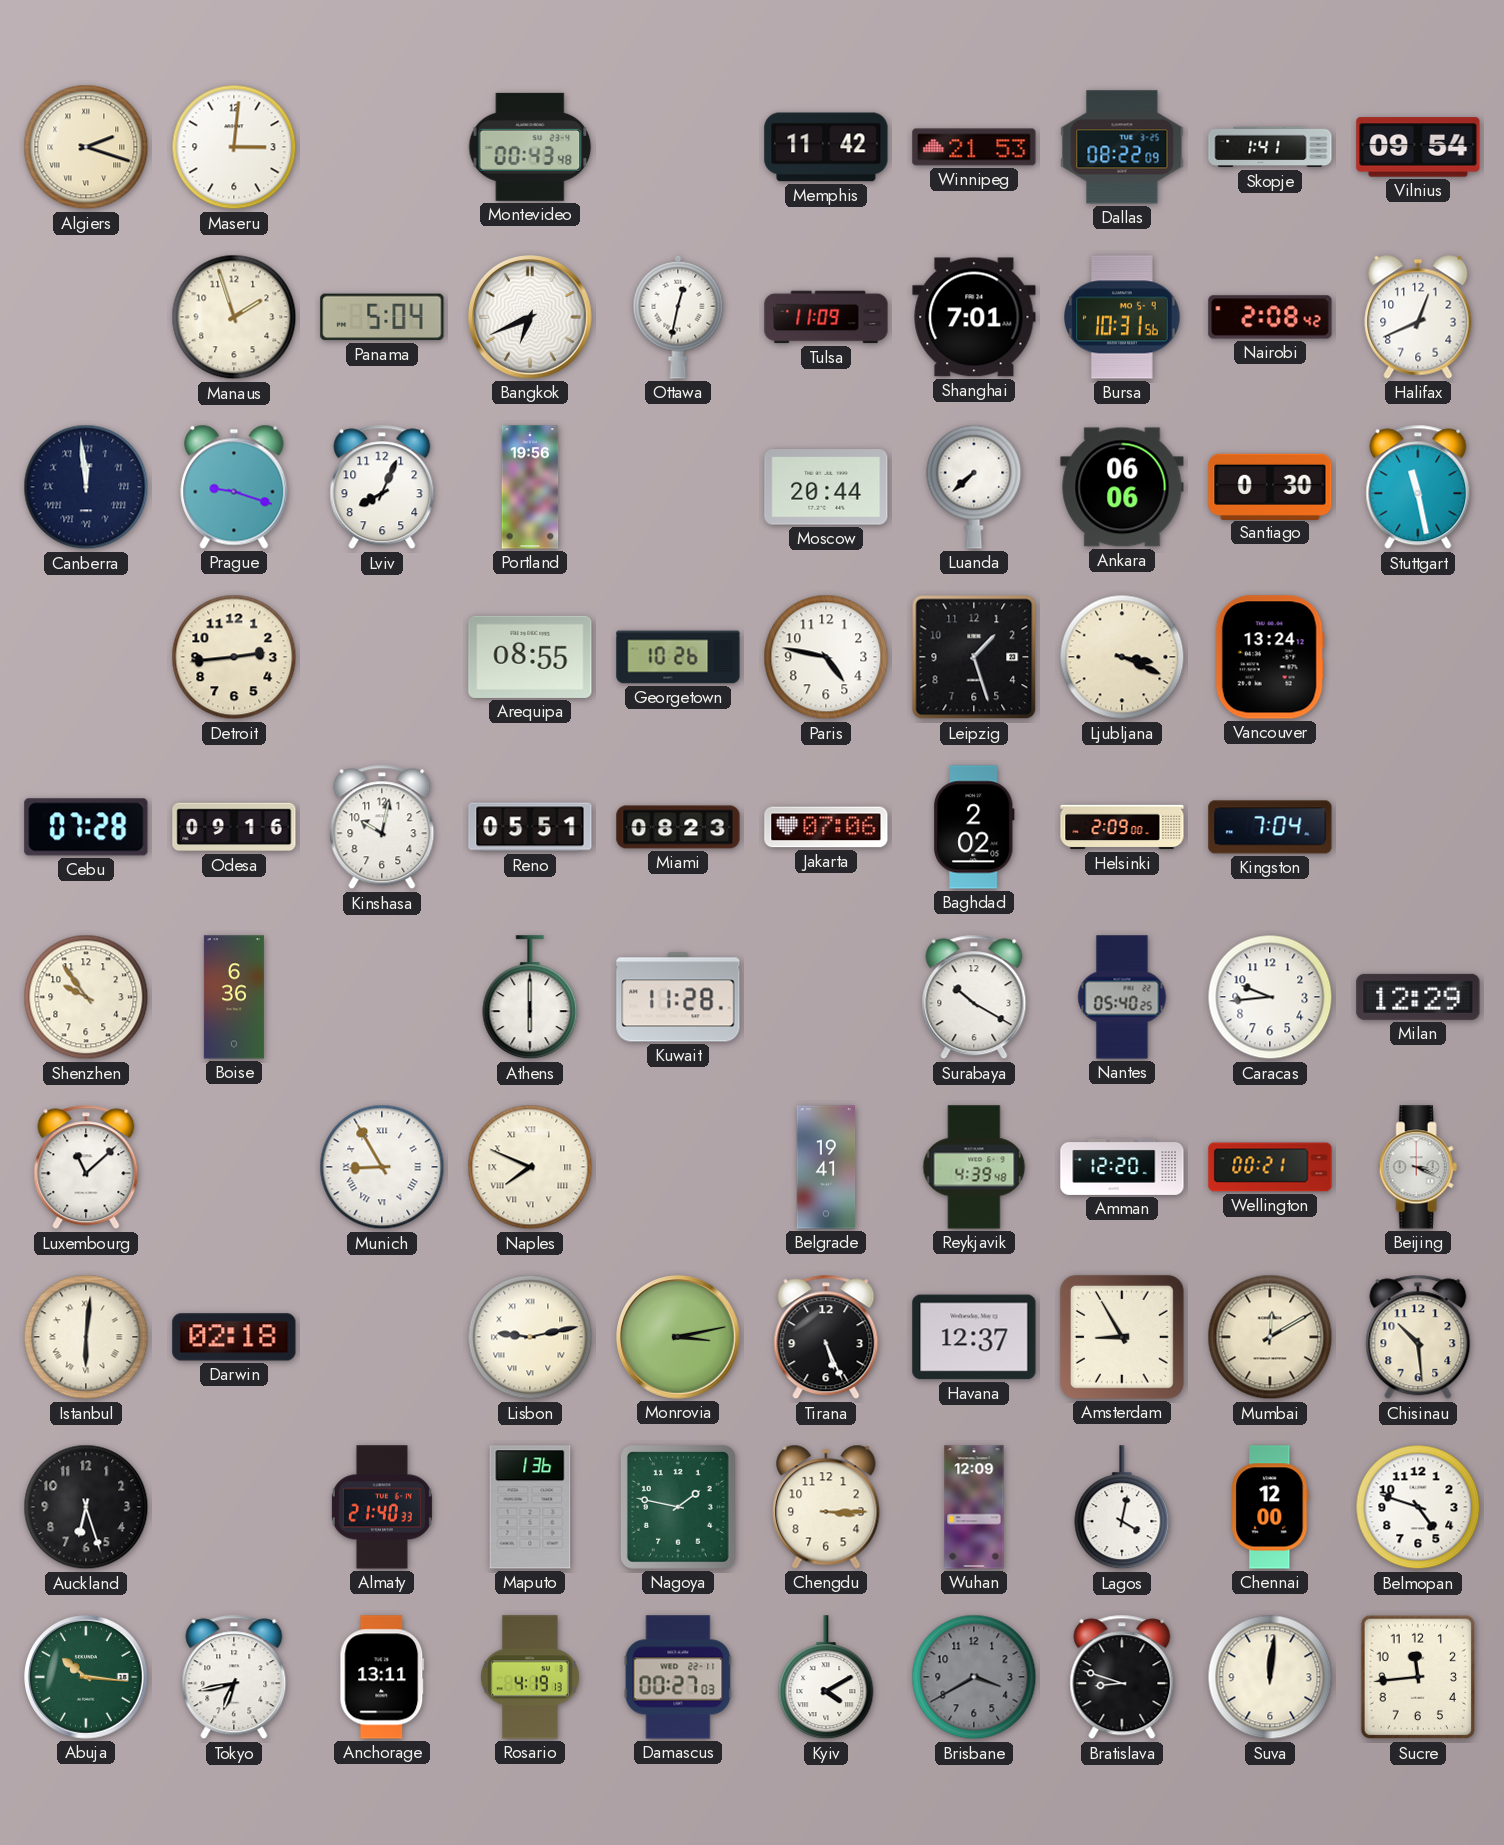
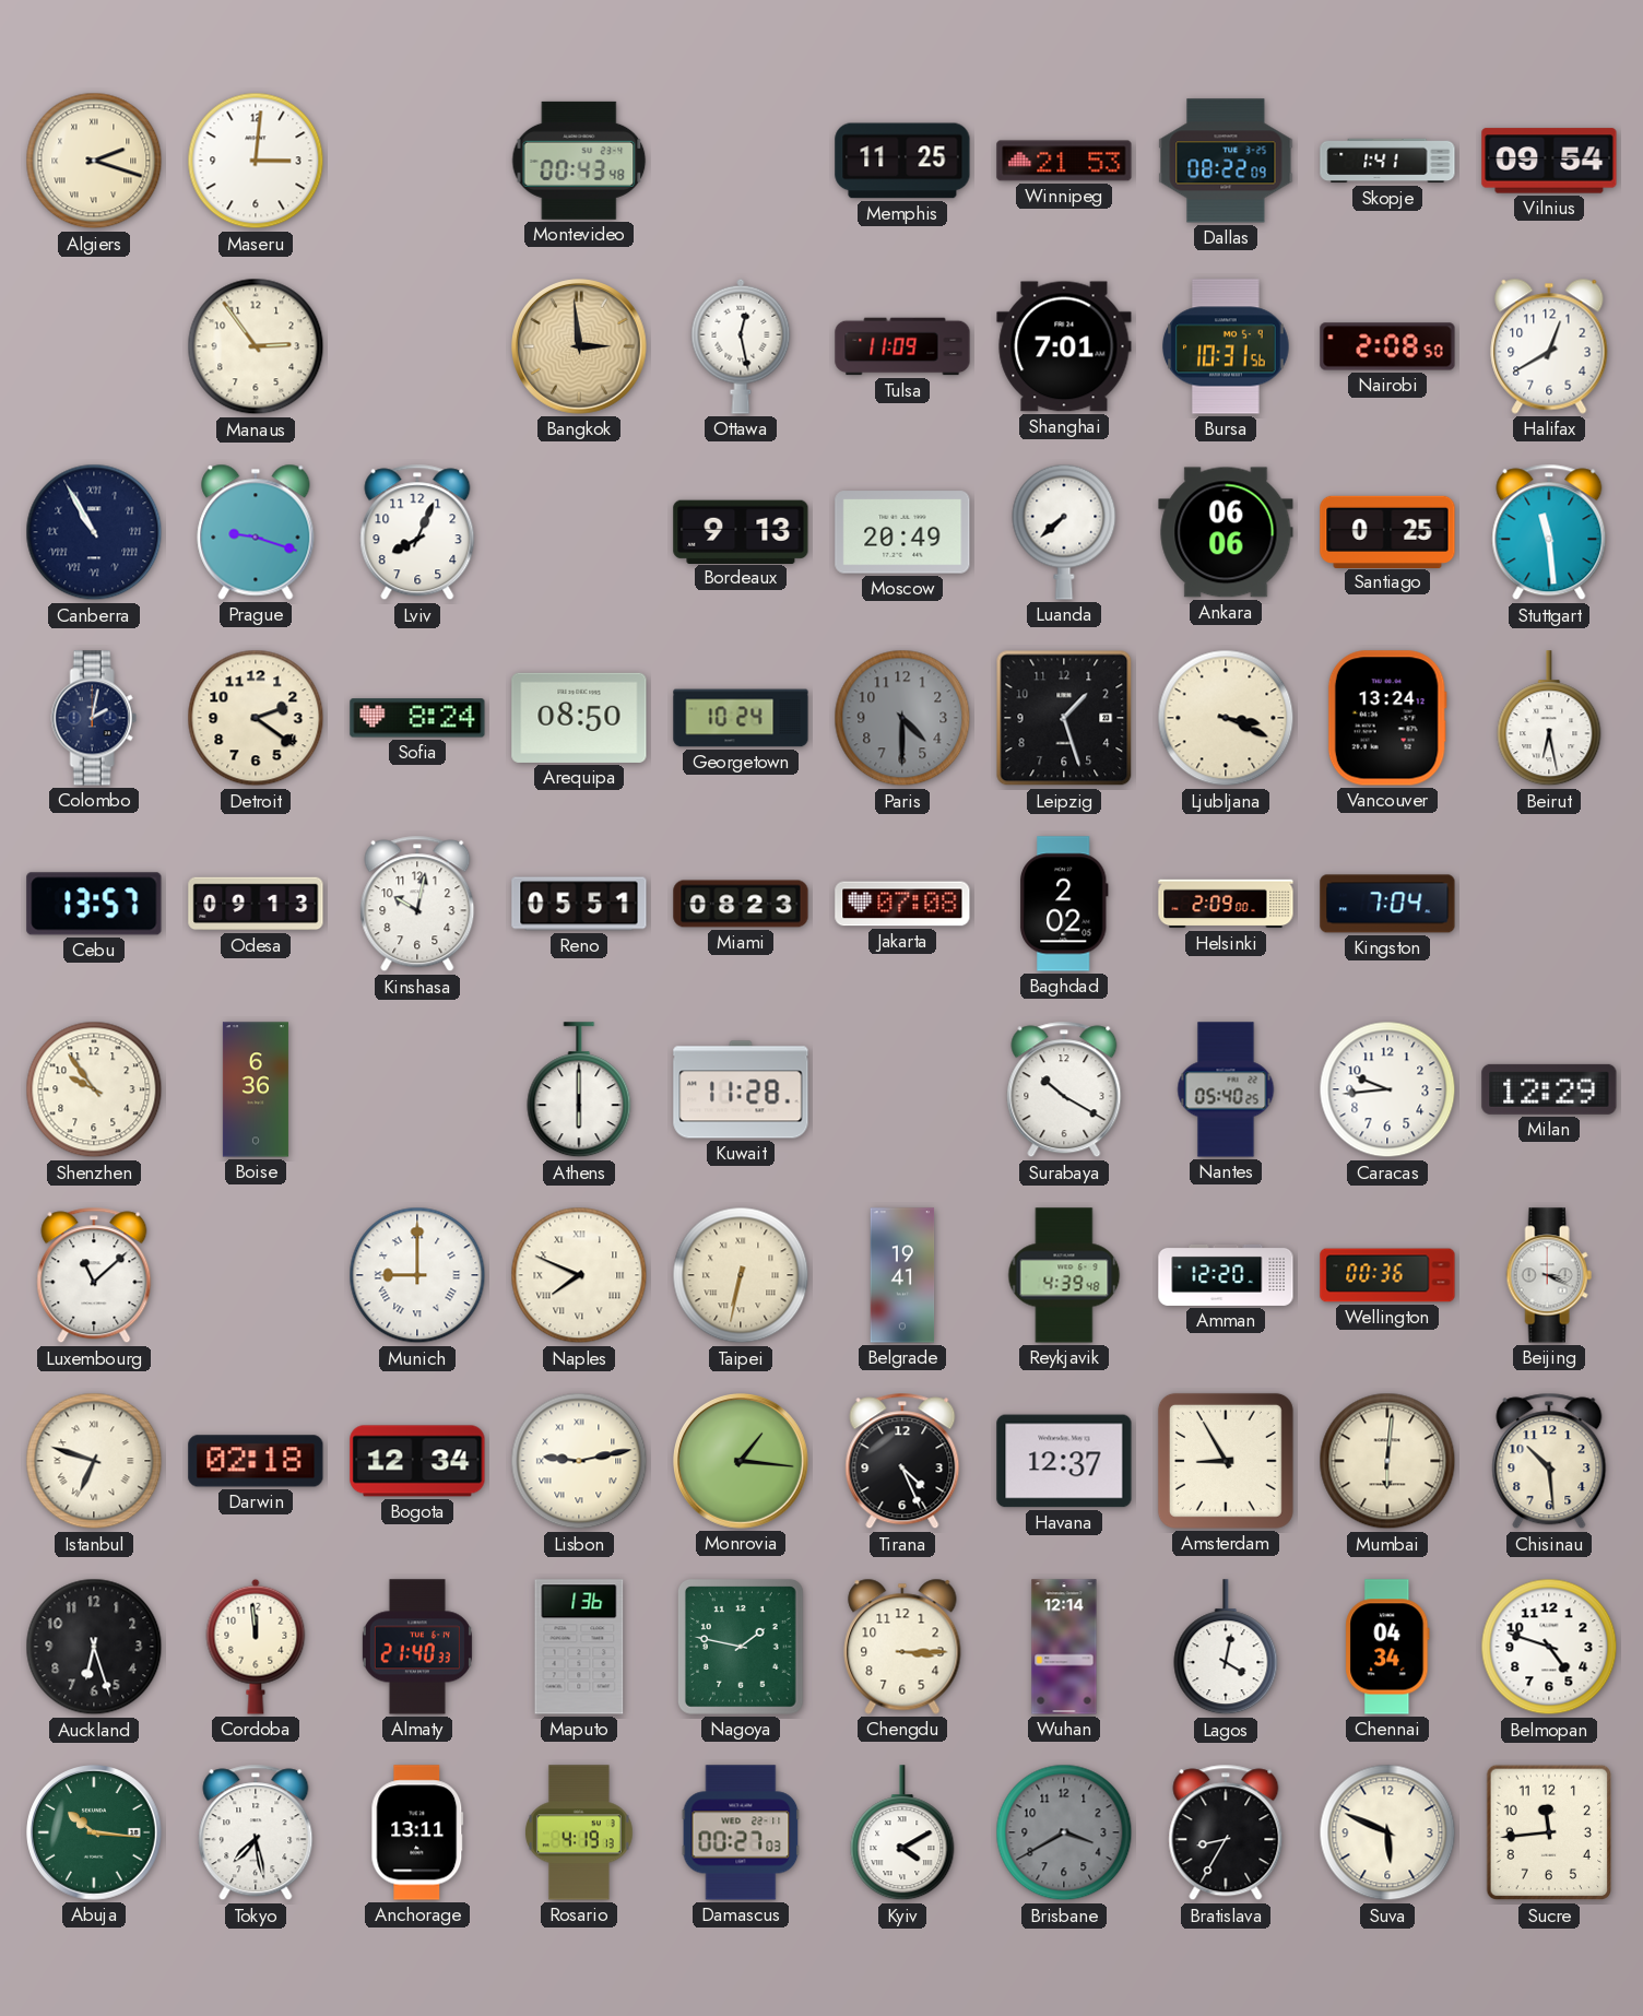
Memphis: 11:42 -> 11:25
Manaus: 1:57 -> 2:54
Panama: 5:04 -> none
Bangkok: 6:41 -> 2:59
Bangkok dial: white -> champagne
Ottawa: 12:32 -> 12:28
Nairobi: 2:08:42 -> 2:08:50
Halifax: 12:41 -> 12:40
Canberra: 11:59 -> 10:55
Portland: 19:56 -> none
Bordeaux: none -> 9:13
Moscow: 20:44 -> 20:49
Santiago: 0:30 -> 0:25
Stuttgart: 11:28 -> 11:29
Colombo: none -> 2:02
Detroit: 2:44 -> 2:21
Sofia: none -> 8:24
Arequipa: 08:55 -> 08:50
Georgetown: 10:26 -> 10:24
Paris: 4:47 -> 4:30
Paris dial: white -> grey
Beirut: none -> 6:28
Cebu: 07:28 -> 13:57
Odesa: 09:16 -> 09:13
Jakarta: 07:06 -> 07:08
Munich: 8:55 -> 9:00
Taipei: none -> 6:32
Wellington: 00:21 -> 00:36
Istanbul: 6:01 -> 6:48
Bogota: none -> 12:34
Monrovia: 3:13 -> 1:16
Tirana: 5:26 -> 4:26
Mumbai: 12:10 -> 6:01
Cordoba: none -> 11:59
Wuhan: 12:09 -> 12:14
Chennai: 12:00 -> 04:34
Tokyo: 6:43 -> 7:28
Bratislava: 8:48 -> 8:35
Suva: 12:01 -> 5:49
